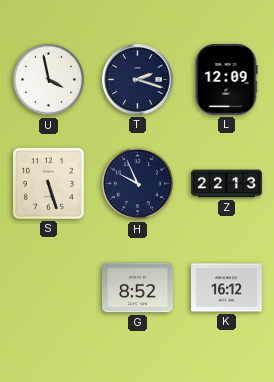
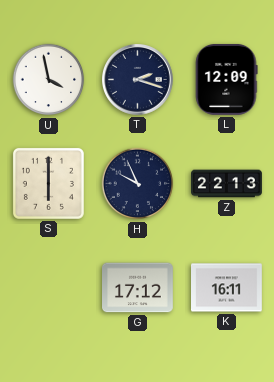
S: 5:27 -> 6:00
G: 8:52 -> 17:12
K: 16:12 -> 16:11
